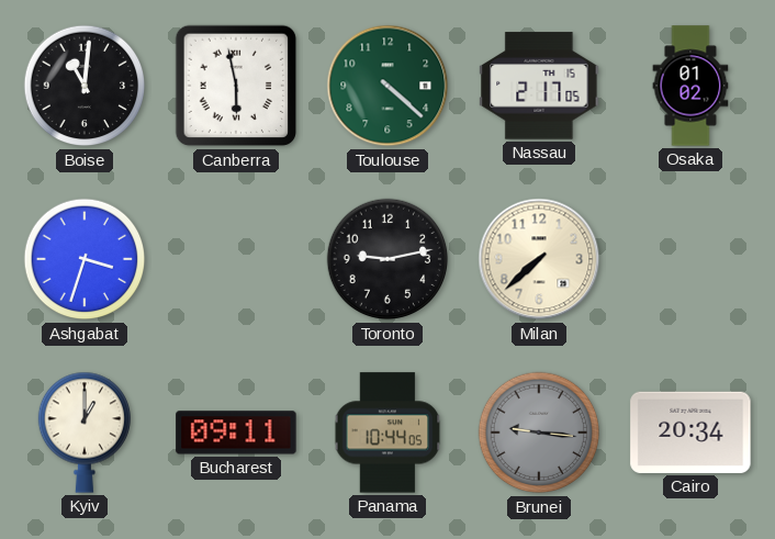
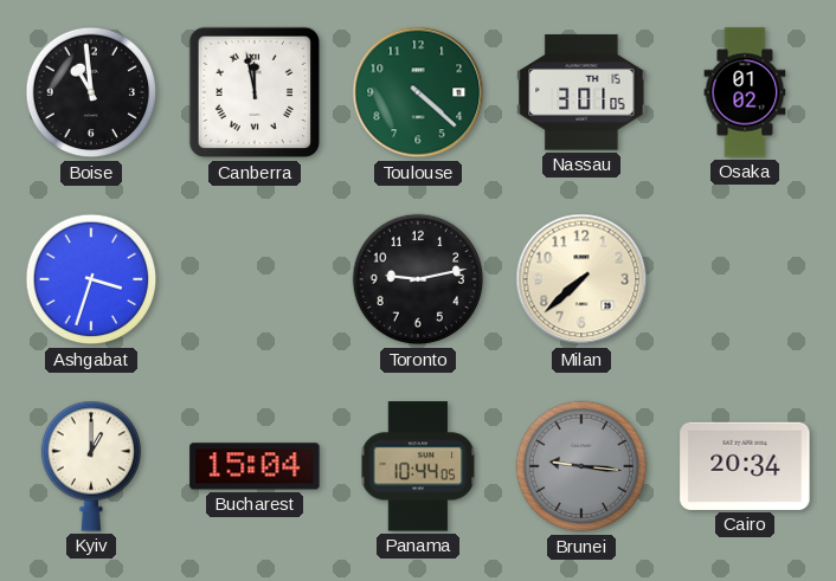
Boise: 11:01 -> 10:59
Canberra: 5:58 -> 11:58
Nassau: 2:17 -> 3:01
Bucharest: 09:11 -> 15:04
